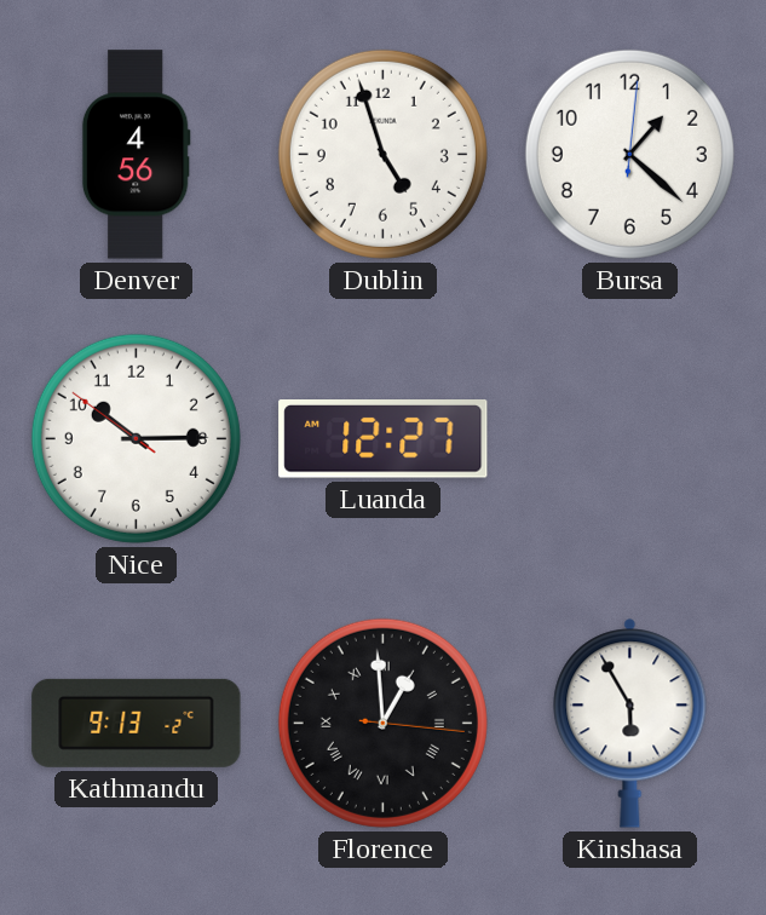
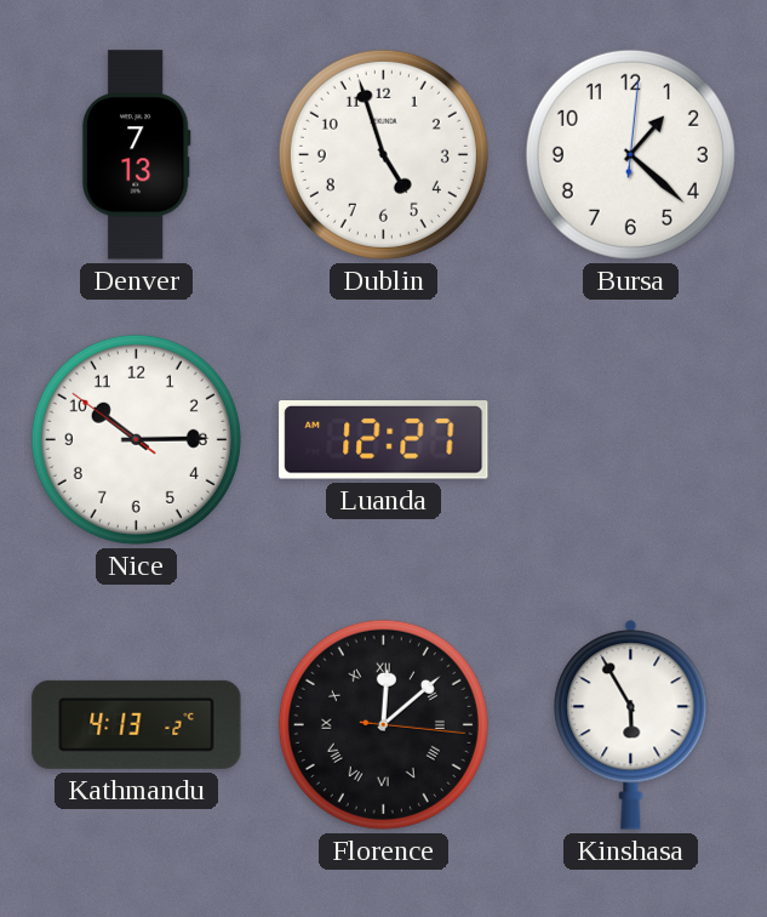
Denver: 4:56 -> 7:13
Kathmandu: 9:13 -> 4:13
Florence: 12:59 -> 12:08
